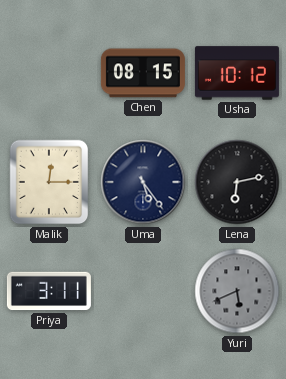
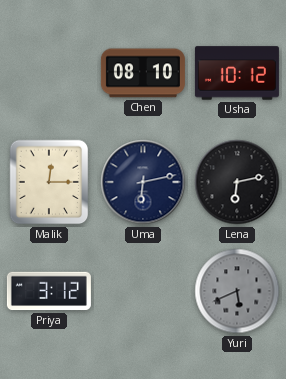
Chen: 08:15 -> 08:10
Uma: 5:24 -> 6:13
Priya: 3:11 -> 3:12
